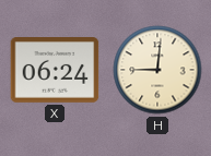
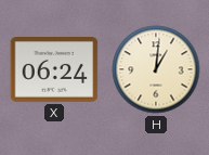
H: 9:01 -> 1:01
